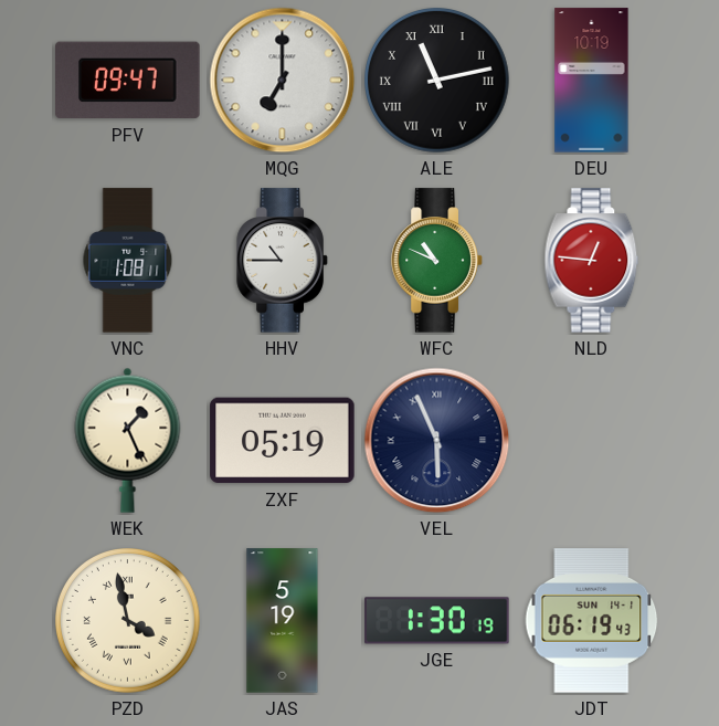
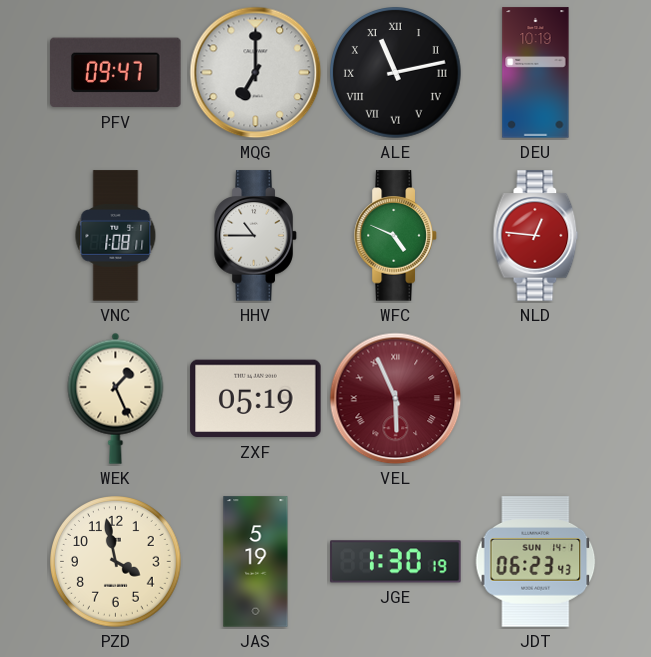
WFC: 10:49 -> 4:49
VEL dial: navy -> burgundy
PZD numerals: Roman -> Arabic
JDT: 06:19 -> 06:23
